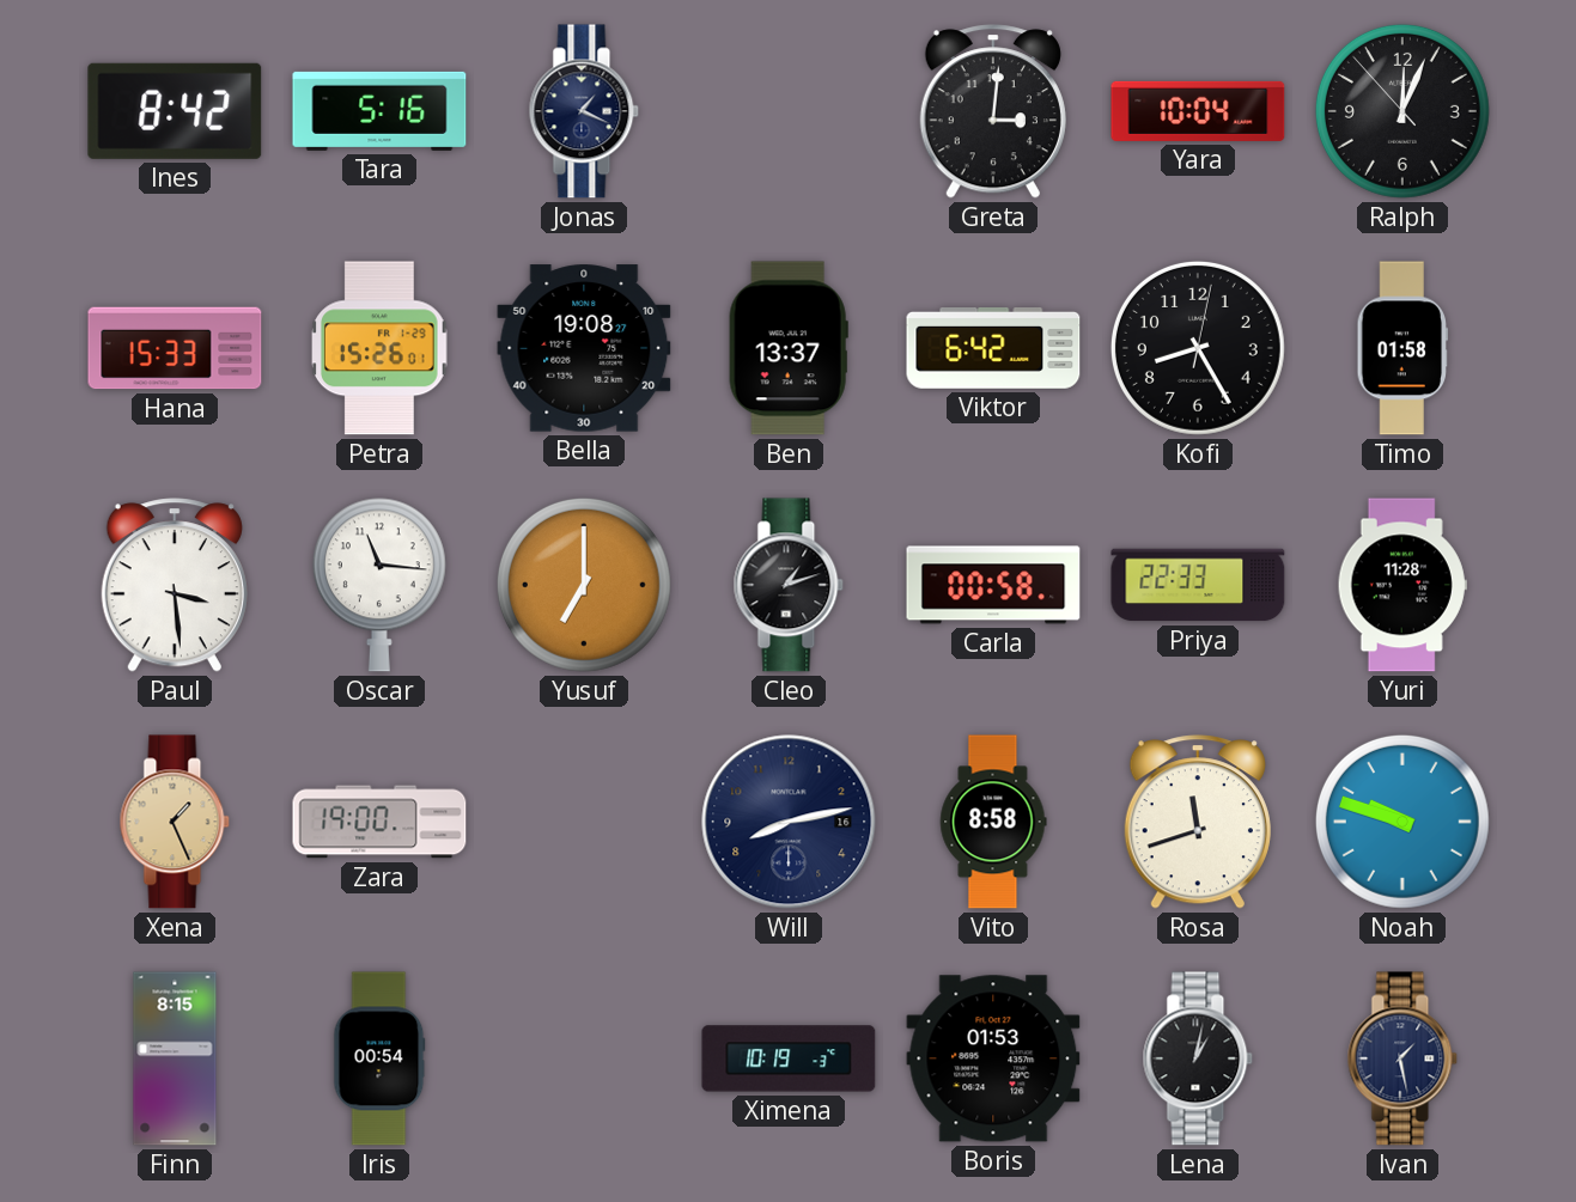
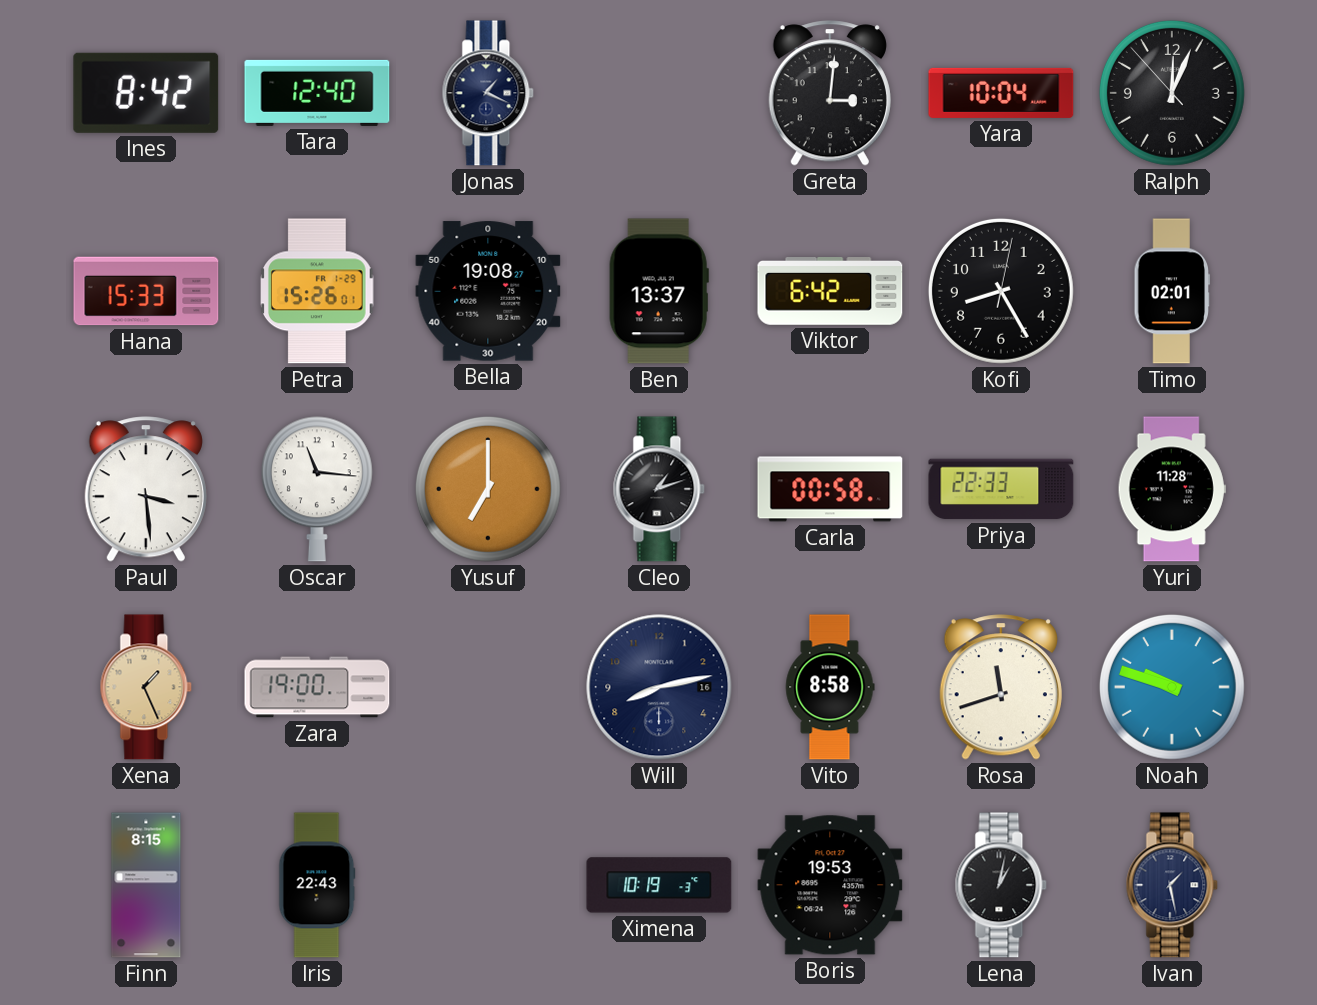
Tara: 5:16 -> 12:40
Timo: 01:58 -> 02:01
Iris: 00:54 -> 22:43
Boris: 01:53 -> 19:53
